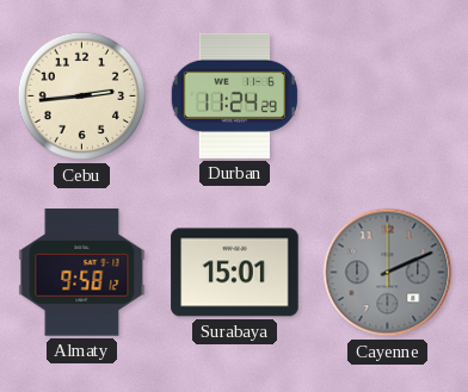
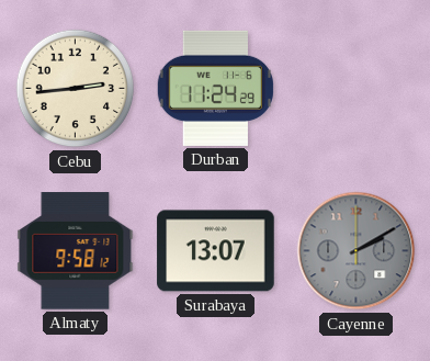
Surabaya: 15:01 -> 13:07
Cayenne: 2:11 -> 2:10
